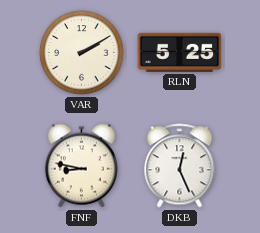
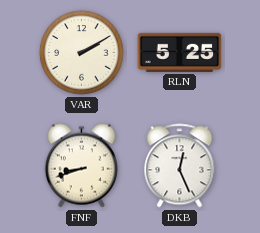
FNF: 8:47 -> 8:42
